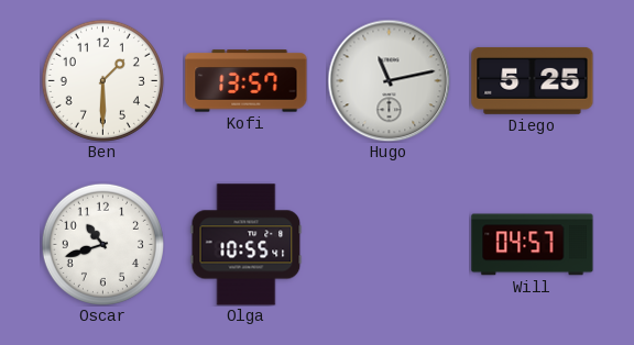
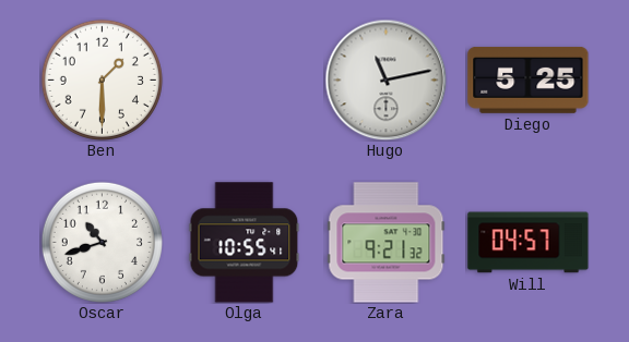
Kofi: 13:57 -> none
Zara: none -> 9:21
